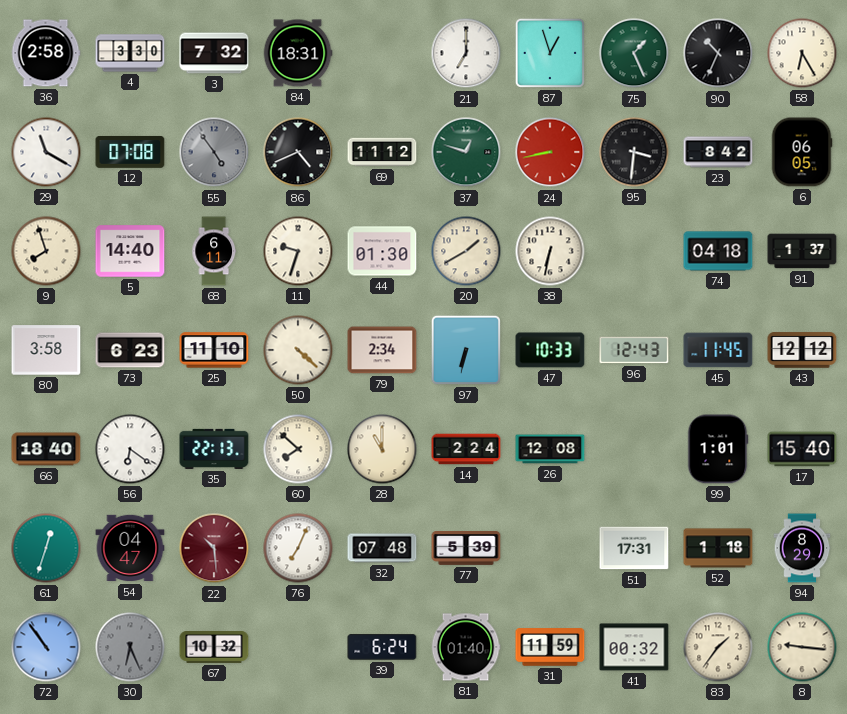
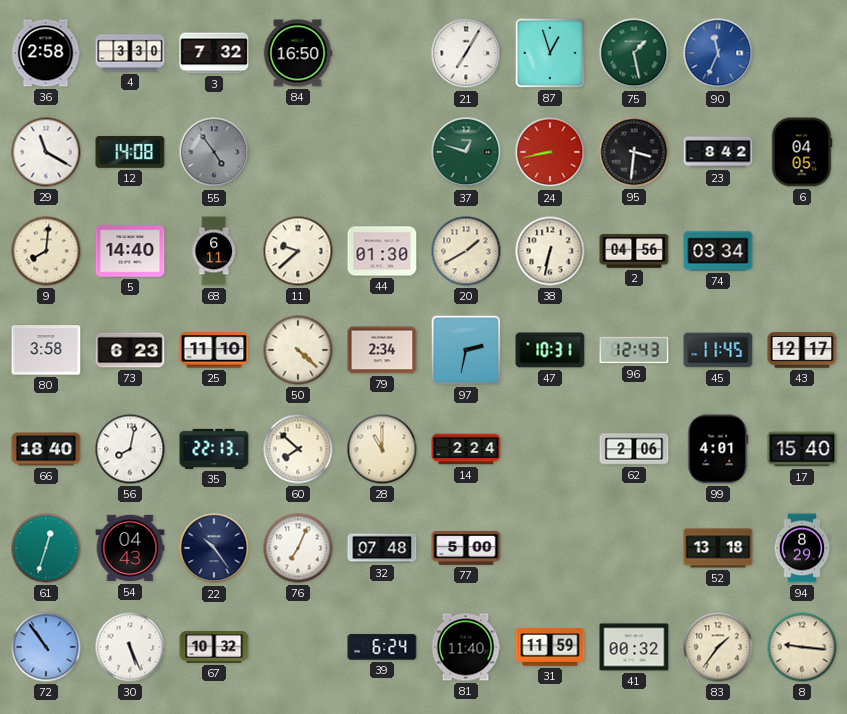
84: 18:31 -> 16:50
21: 7:00 -> 7:05
75: 1:26 -> 1:28
90: 10:34 -> 11:34
90 dial: black -> blue
58: 6:25 -> none
12: 07:08 -> 14:08
86: 4:41 -> none
69: 11:12 -> none
6: 06:05 -> 04:05
9: 7:57 -> 8:01
11: 9:33 -> 9:38
2: none -> 04:56
74: 04:18 -> 03:34
91: 1:37 -> none
97: 6:32 -> 2:32
47: 10:33 -> 10:31
43: 12:12 -> 12:17
56: 6:21 -> 8:02
26: 12:08 -> none
62: none -> 2:06
99: 1:01 -> 4:01
54: 04:47 -> 04:43
22: 10:29 -> 10:24
22 dial: burgundy -> navy
77: 5:39 -> 5:00
51: 17:31 -> none
52: 1:18 -> 13:18
30: 6:26 -> 5:26
30 dial: grey -> white
81: 01:40 -> 11:40
